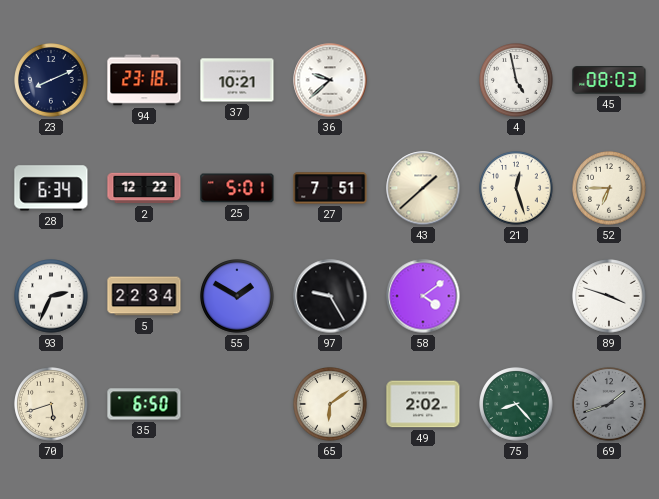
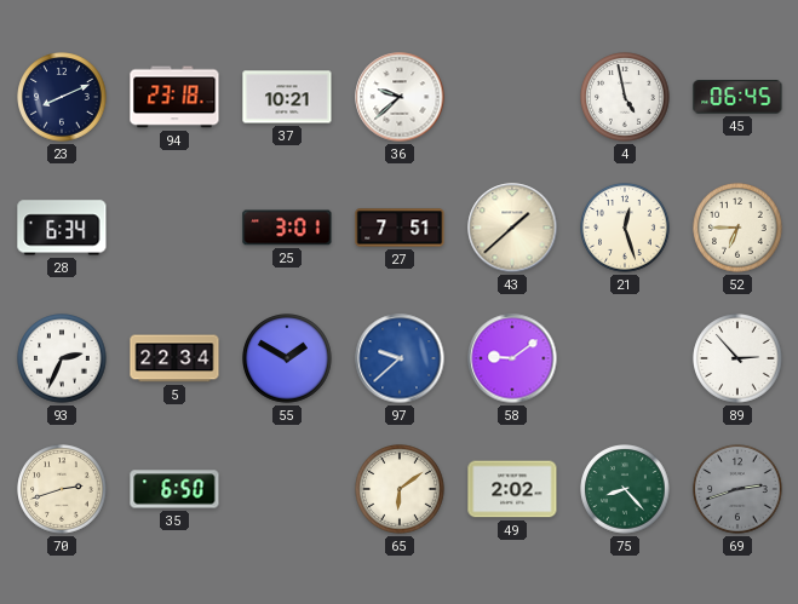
45: 08:03 -> 06:45
2: 12:22 -> none
25: 5:01 -> 3:01
97: 9:25 -> 9:38
97 dial: black -> blue
58: 4:09 -> 9:09
89: 3:48 -> 2:53
70: 5:42 -> 2:42
69: 1:42 -> 2:42
